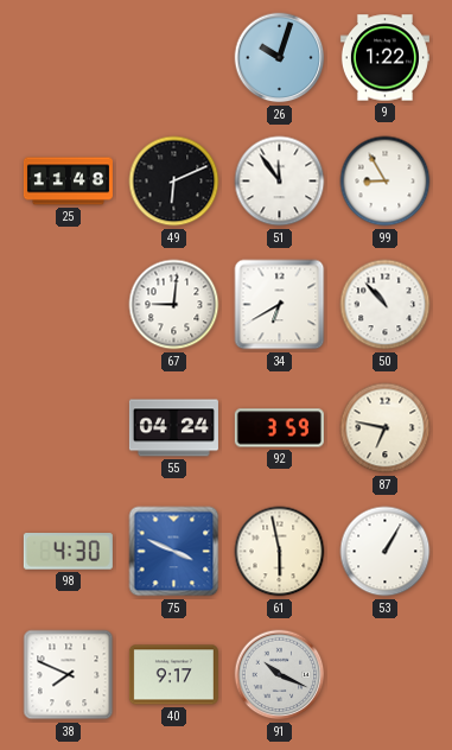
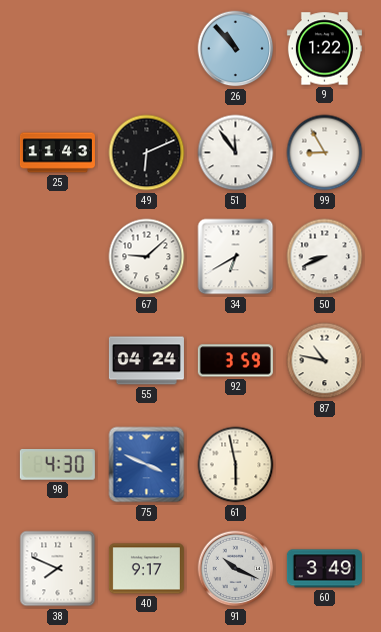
26: 10:03 -> 10:53
25: 11:48 -> 11:43
67: 9:01 -> 9:08
50: 10:53 -> 8:41
87: 6:47 -> 10:47
53: 1:05 -> none
60: none -> 3:49
